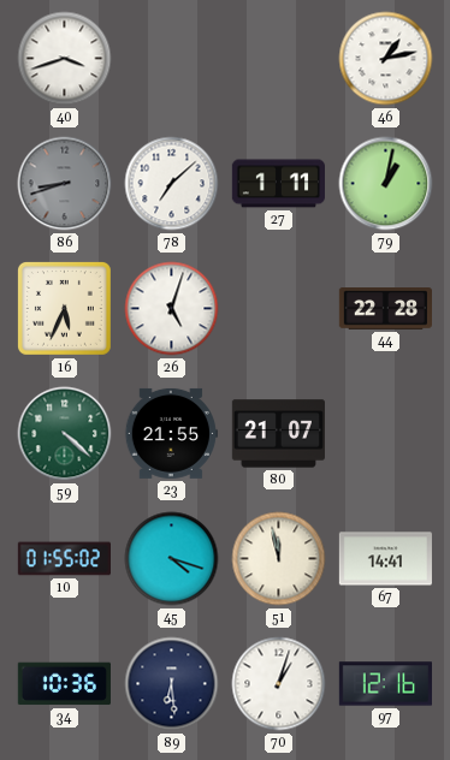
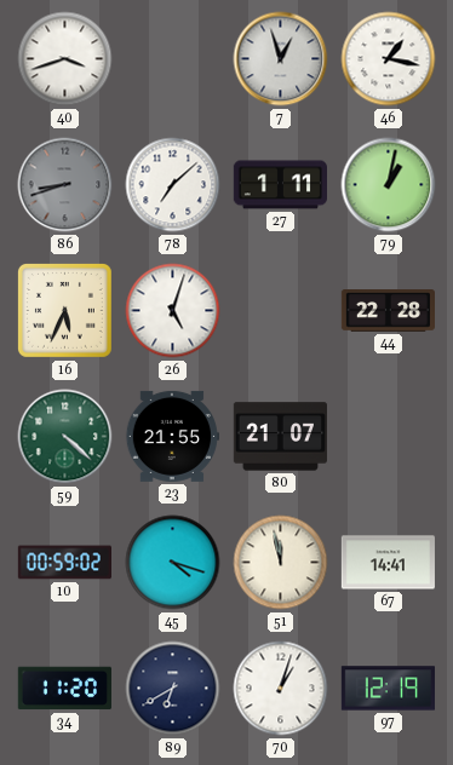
7: none -> 12:57
46: 1:13 -> 1:17
10: 01:55 -> 00:59
34: 10:36 -> 11:20
89: 6:29 -> 6:40
97: 12:16 -> 12:19
